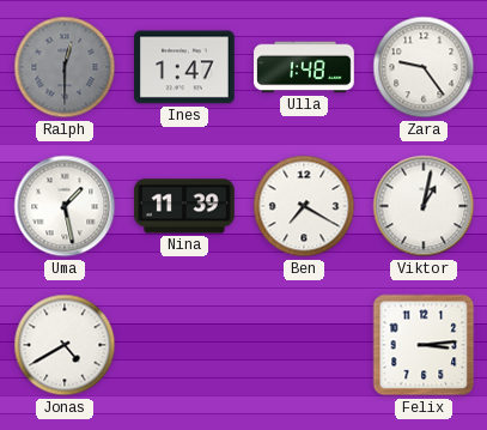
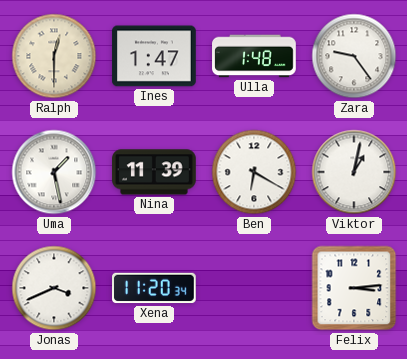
Ralph dial: grey -> cream
Ben: 7:20 -> 6:20
Jonas: 4:40 -> 3:41
Xena: none -> 11:20
